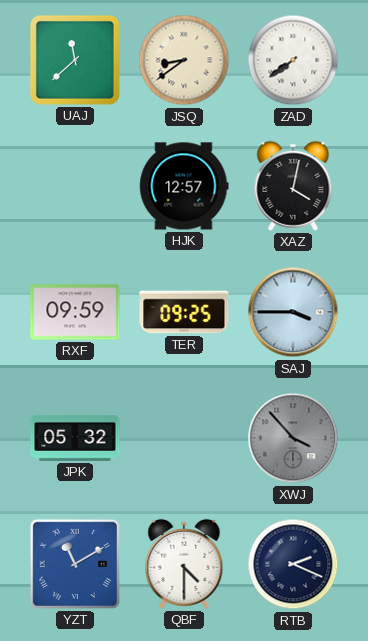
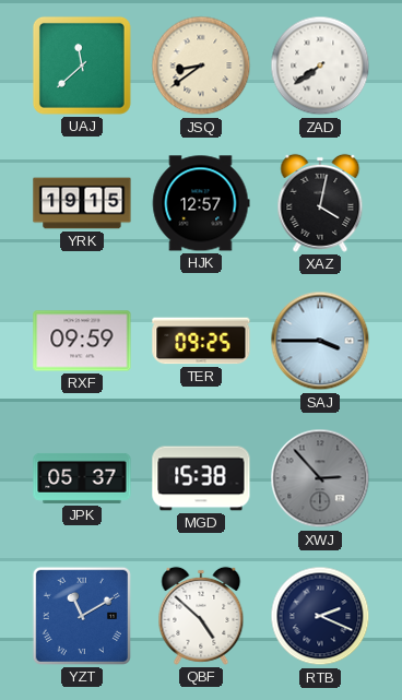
YRK: none -> 19:15
JPK: 05:32 -> 05:37
MGD: none -> 15:38
XWJ: 3:53 -> 2:53
QBF: 4:30 -> 4:52
